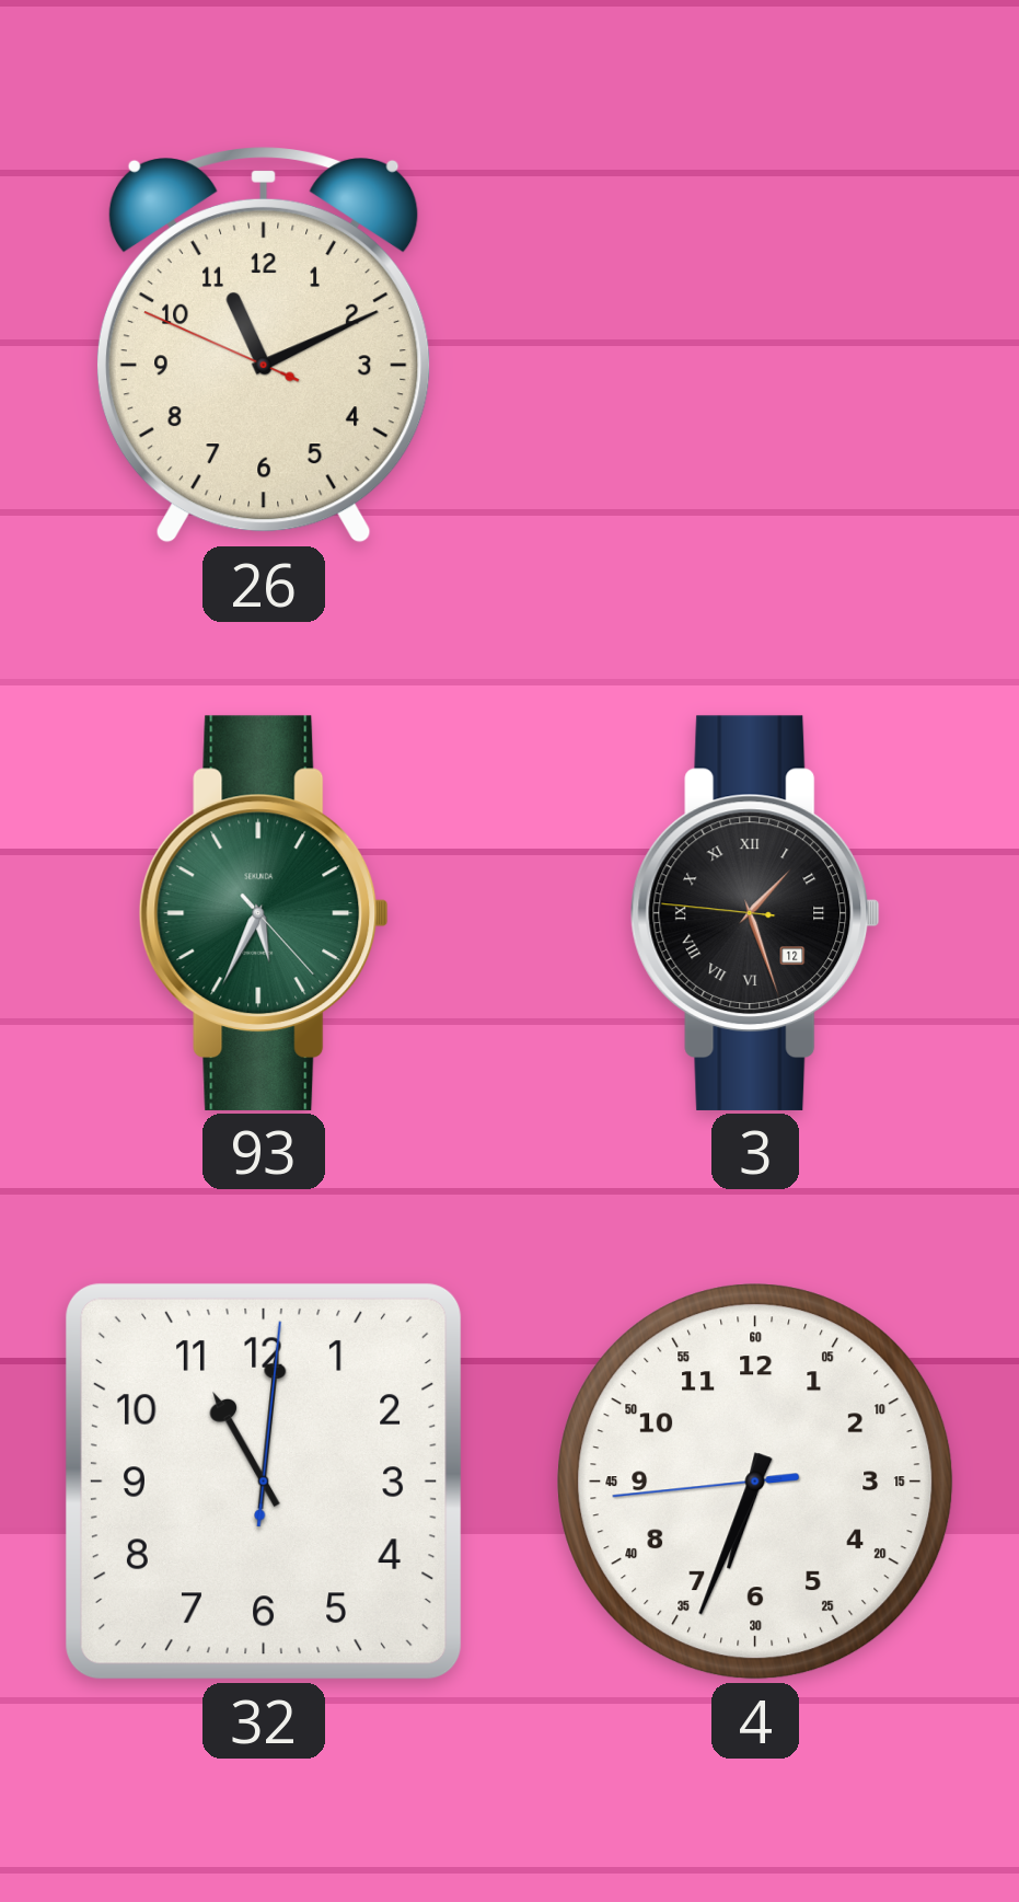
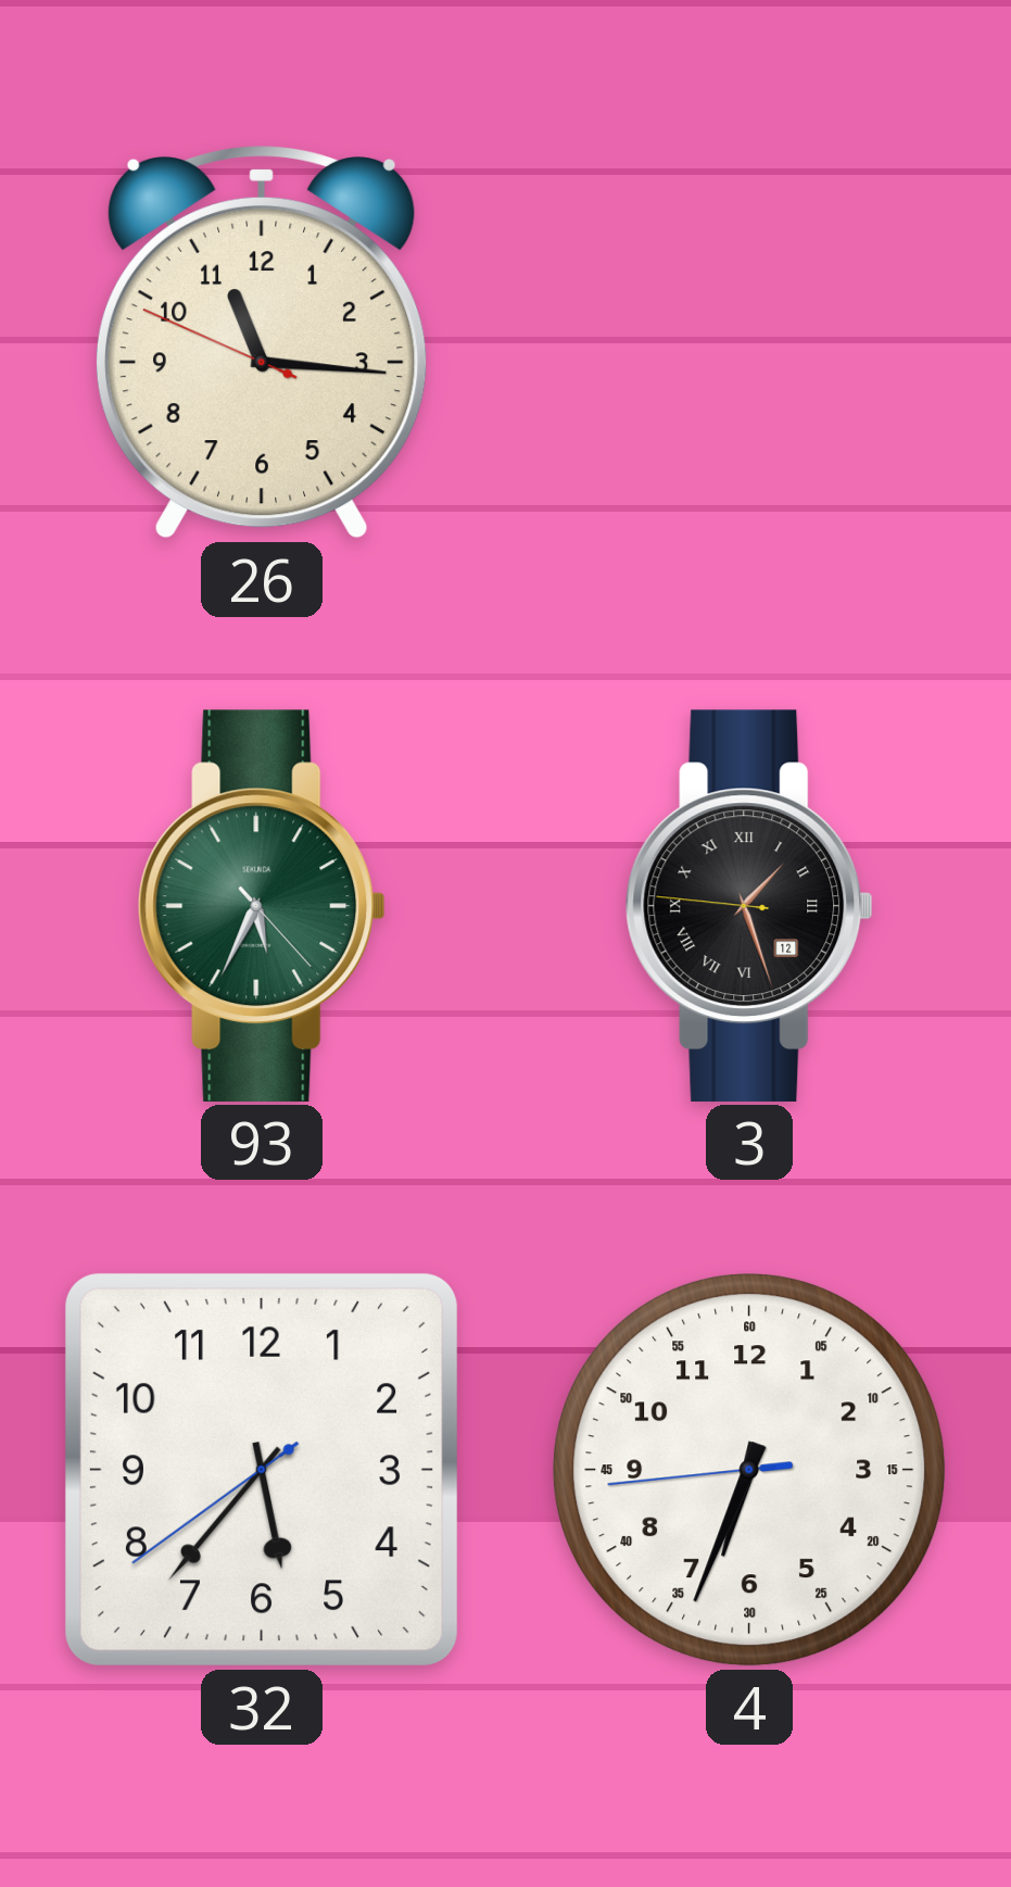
26: 11:10 -> 11:15
32: 11:01 -> 5:36
